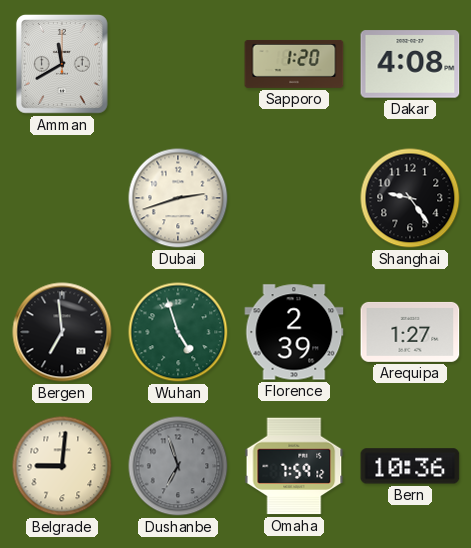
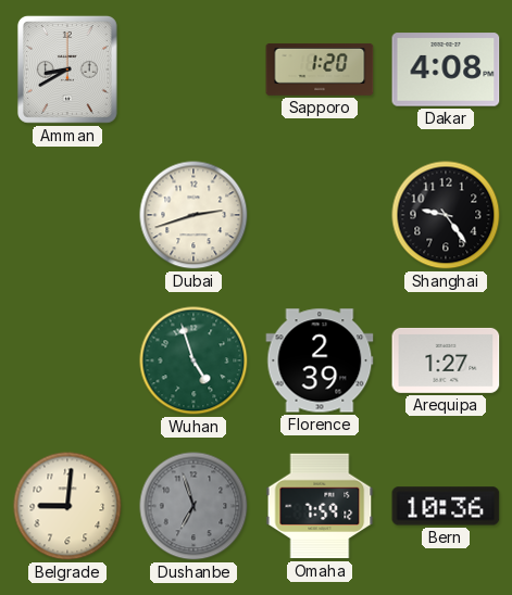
Amman: 11:40 -> 8:40
Bergen: 6:59 -> none
